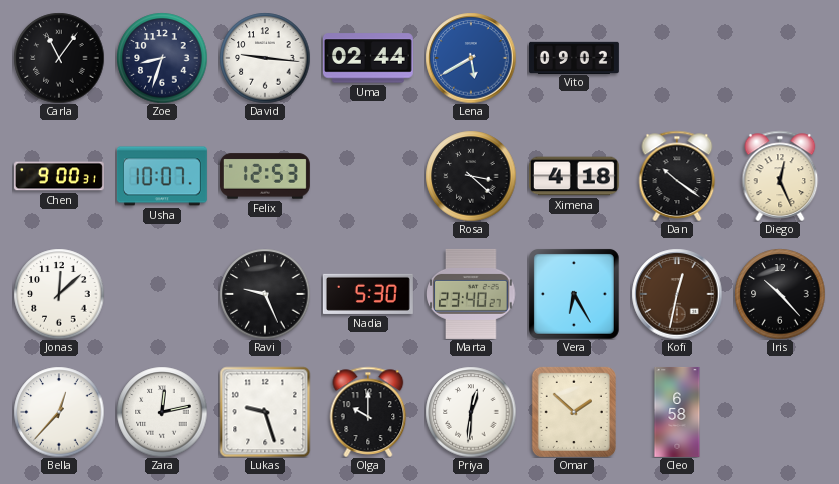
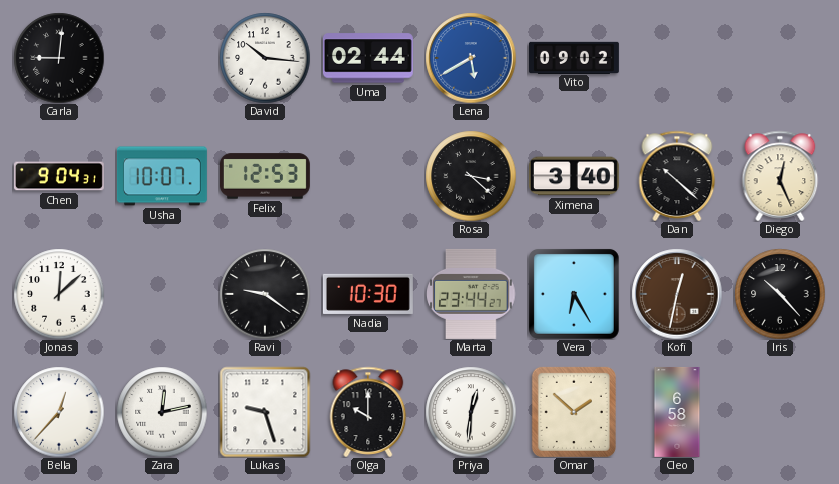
Carla: 11:06 -> 9:01
Zoe: 8:33 -> none
David: 9:16 -> 10:16
Chen: 9:00 -> 9:04
Ximena: 4:18 -> 3:40
Dan: 10:21 -> 10:22
Ravi: 9:26 -> 9:21
Nadia: 5:30 -> 10:30
Marta: 23:40 -> 23:44
